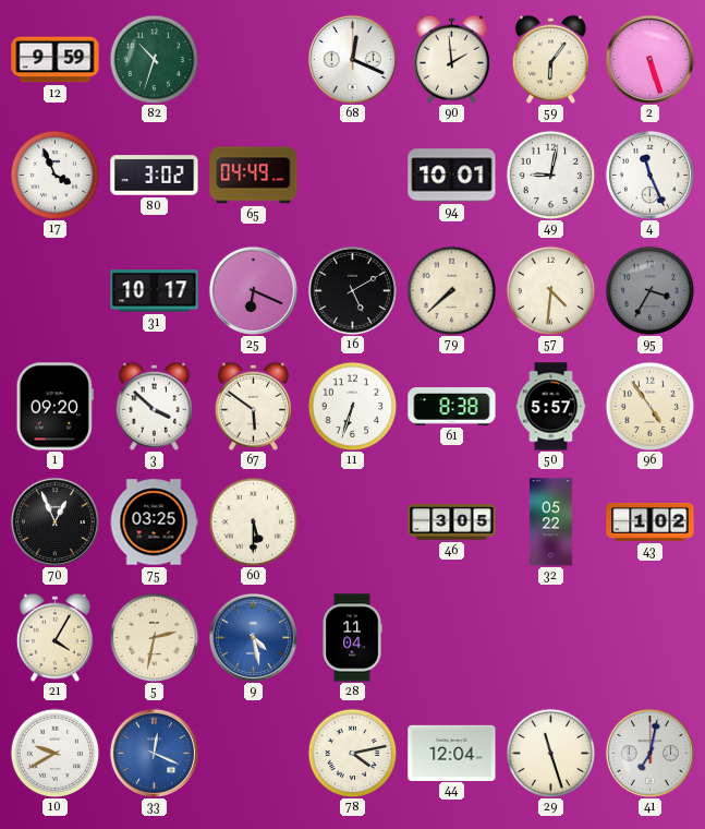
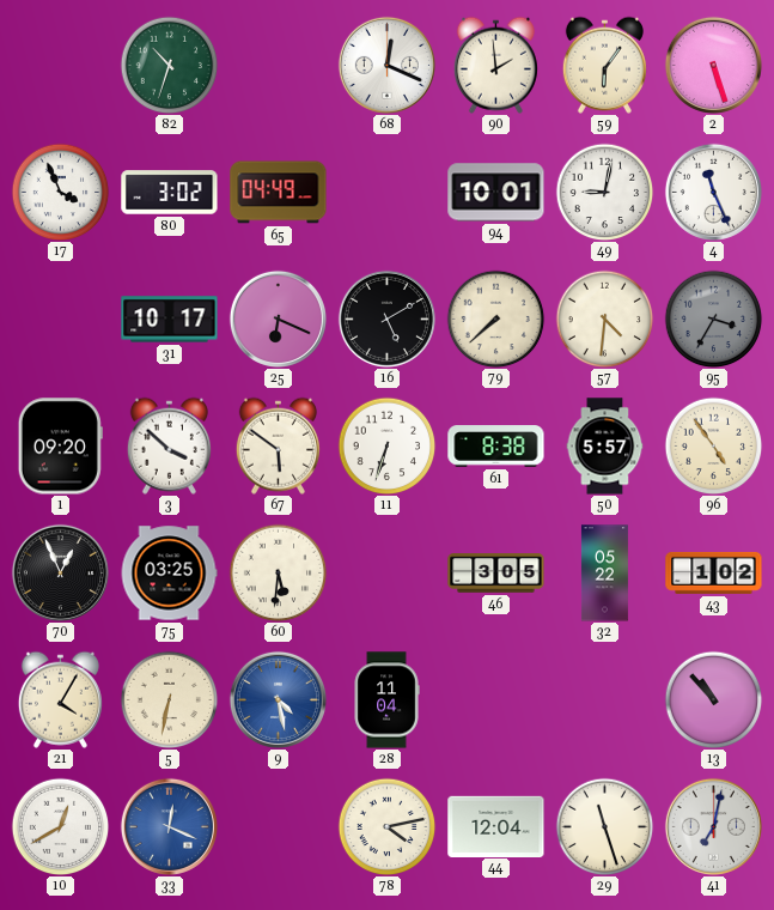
12: 9:59 -> none
60: 5:30 -> 5:31
5: 2:32 -> 6:32
13: none -> 10:53
10: 9:40 -> 12:40
